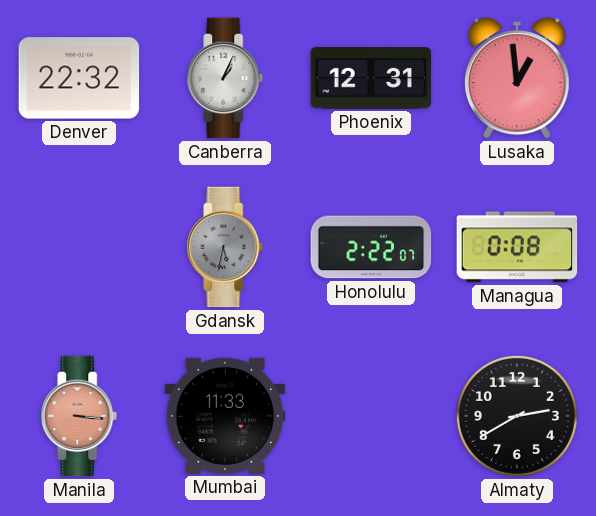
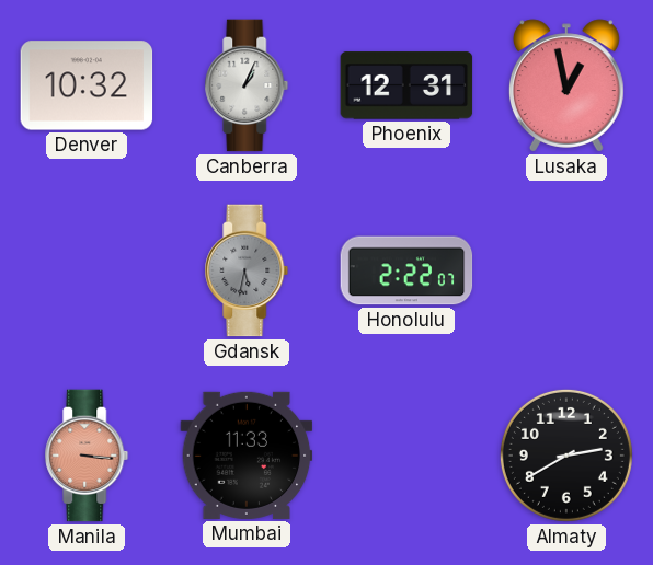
Denver: 22:32 -> 10:32
Lusaka: 12:59 -> 12:58
Managua: 0:08 -> none
